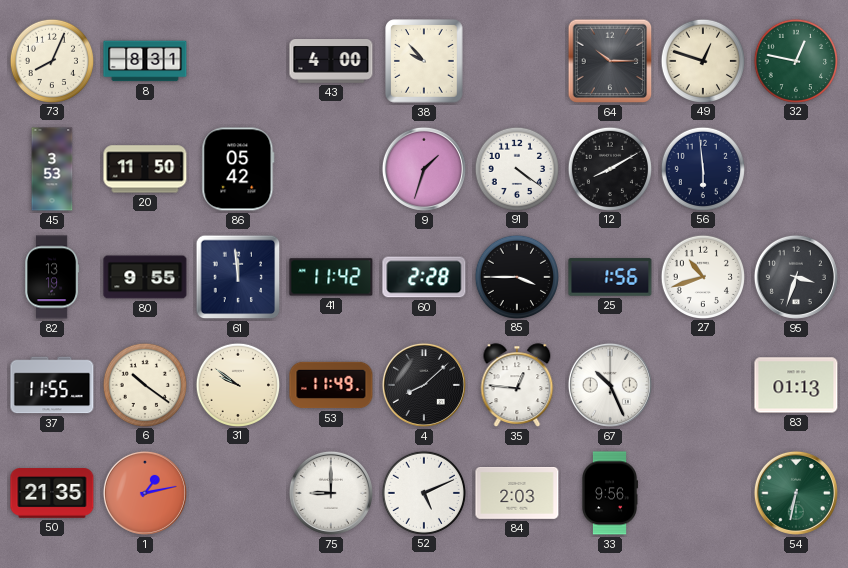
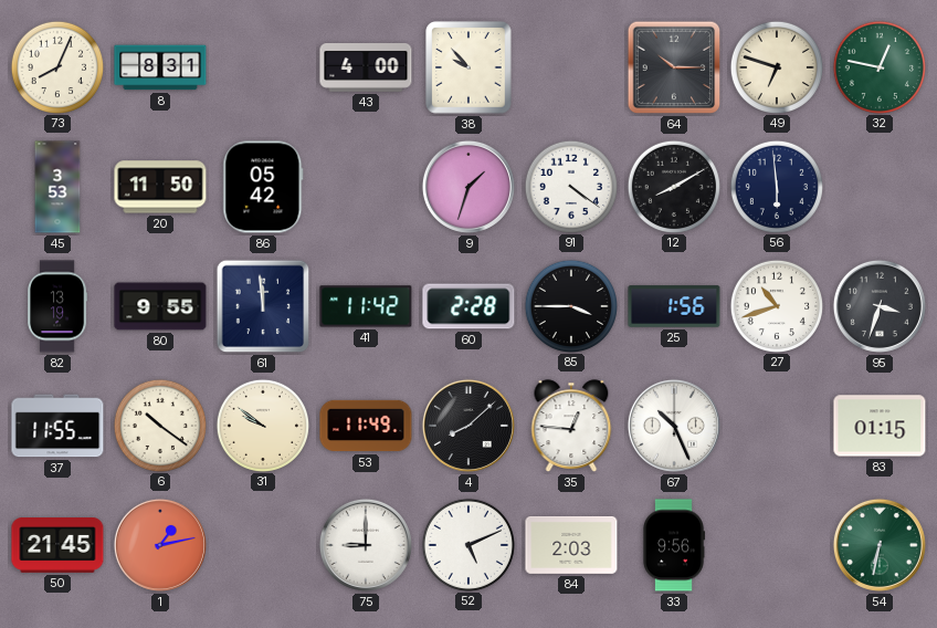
49: 12:48 -> 6:48
83: 01:13 -> 01:15
50: 21:35 -> 21:45
